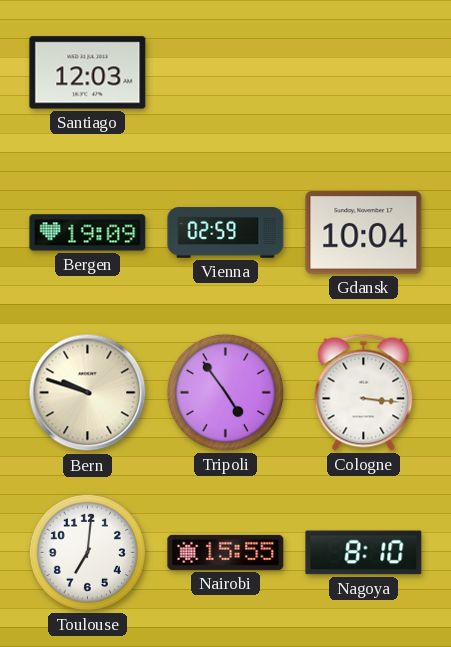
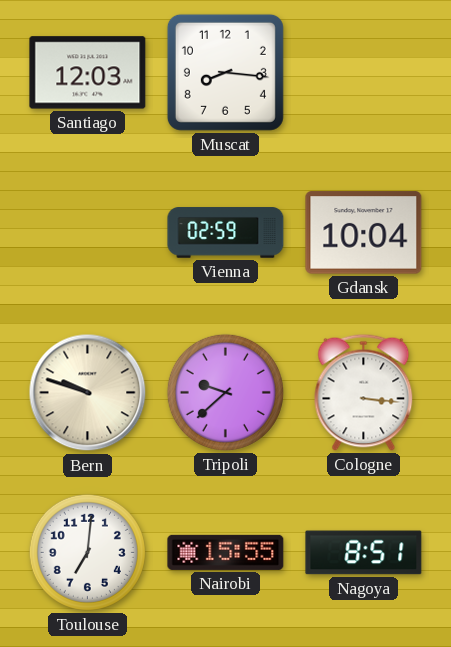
Muscat: none -> 8:16
Bergen: 19:09 -> none
Tripoli: 4:54 -> 9:38
Nagoya: 8:10 -> 8:51
